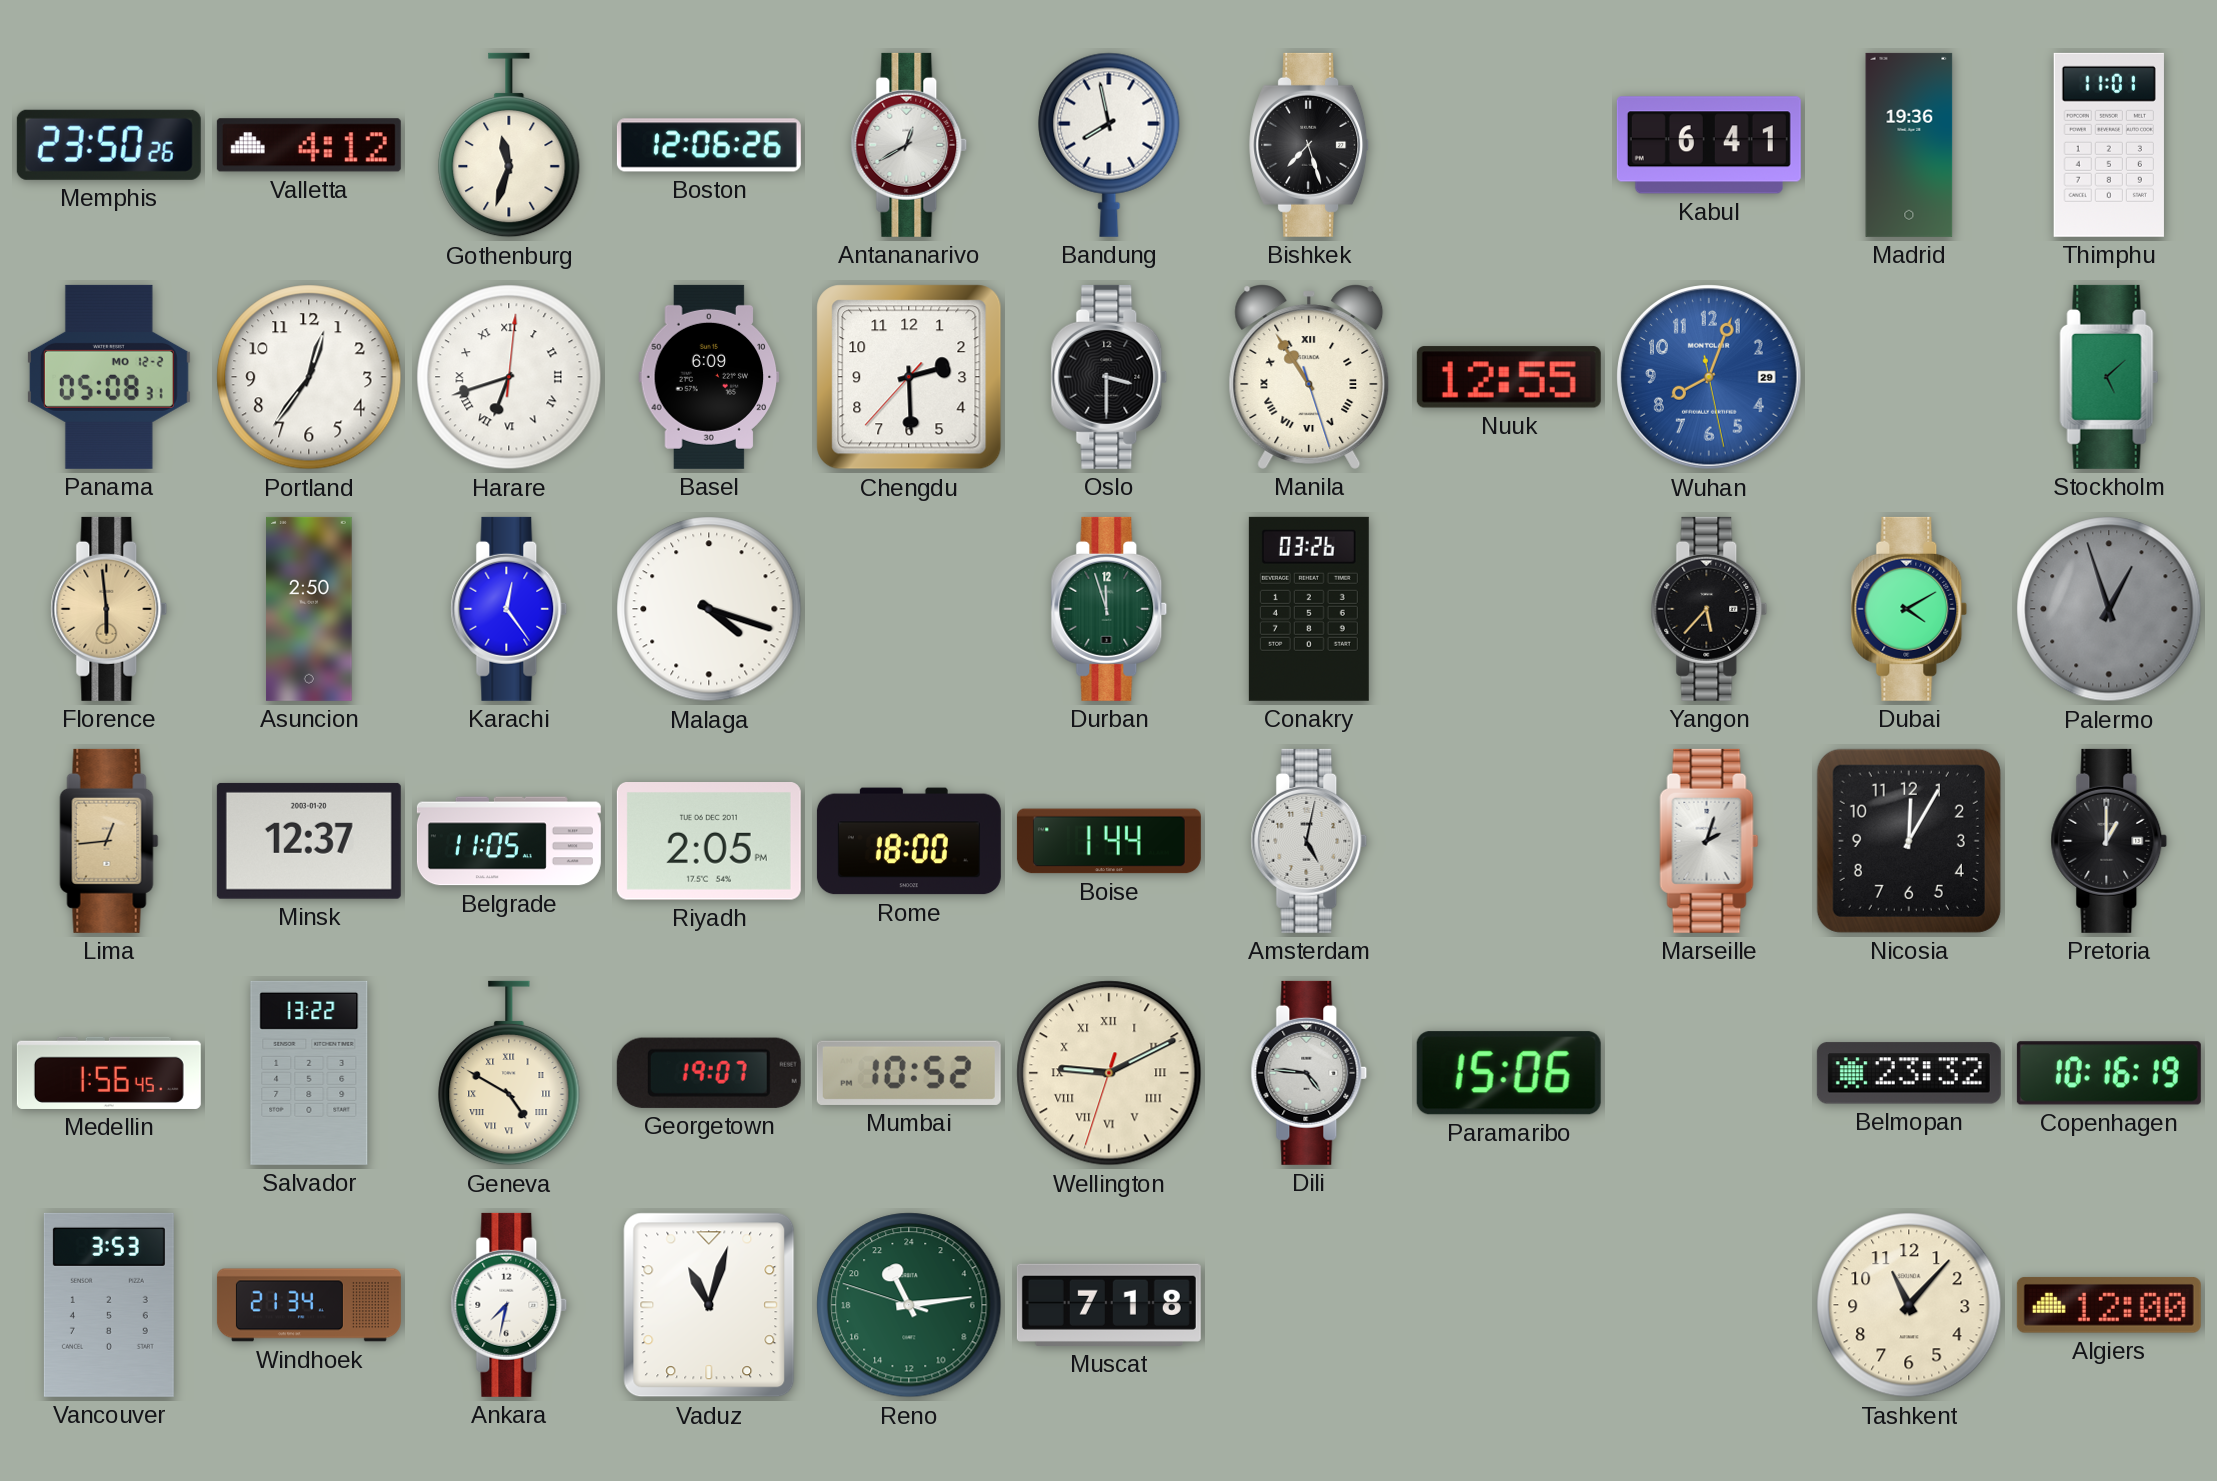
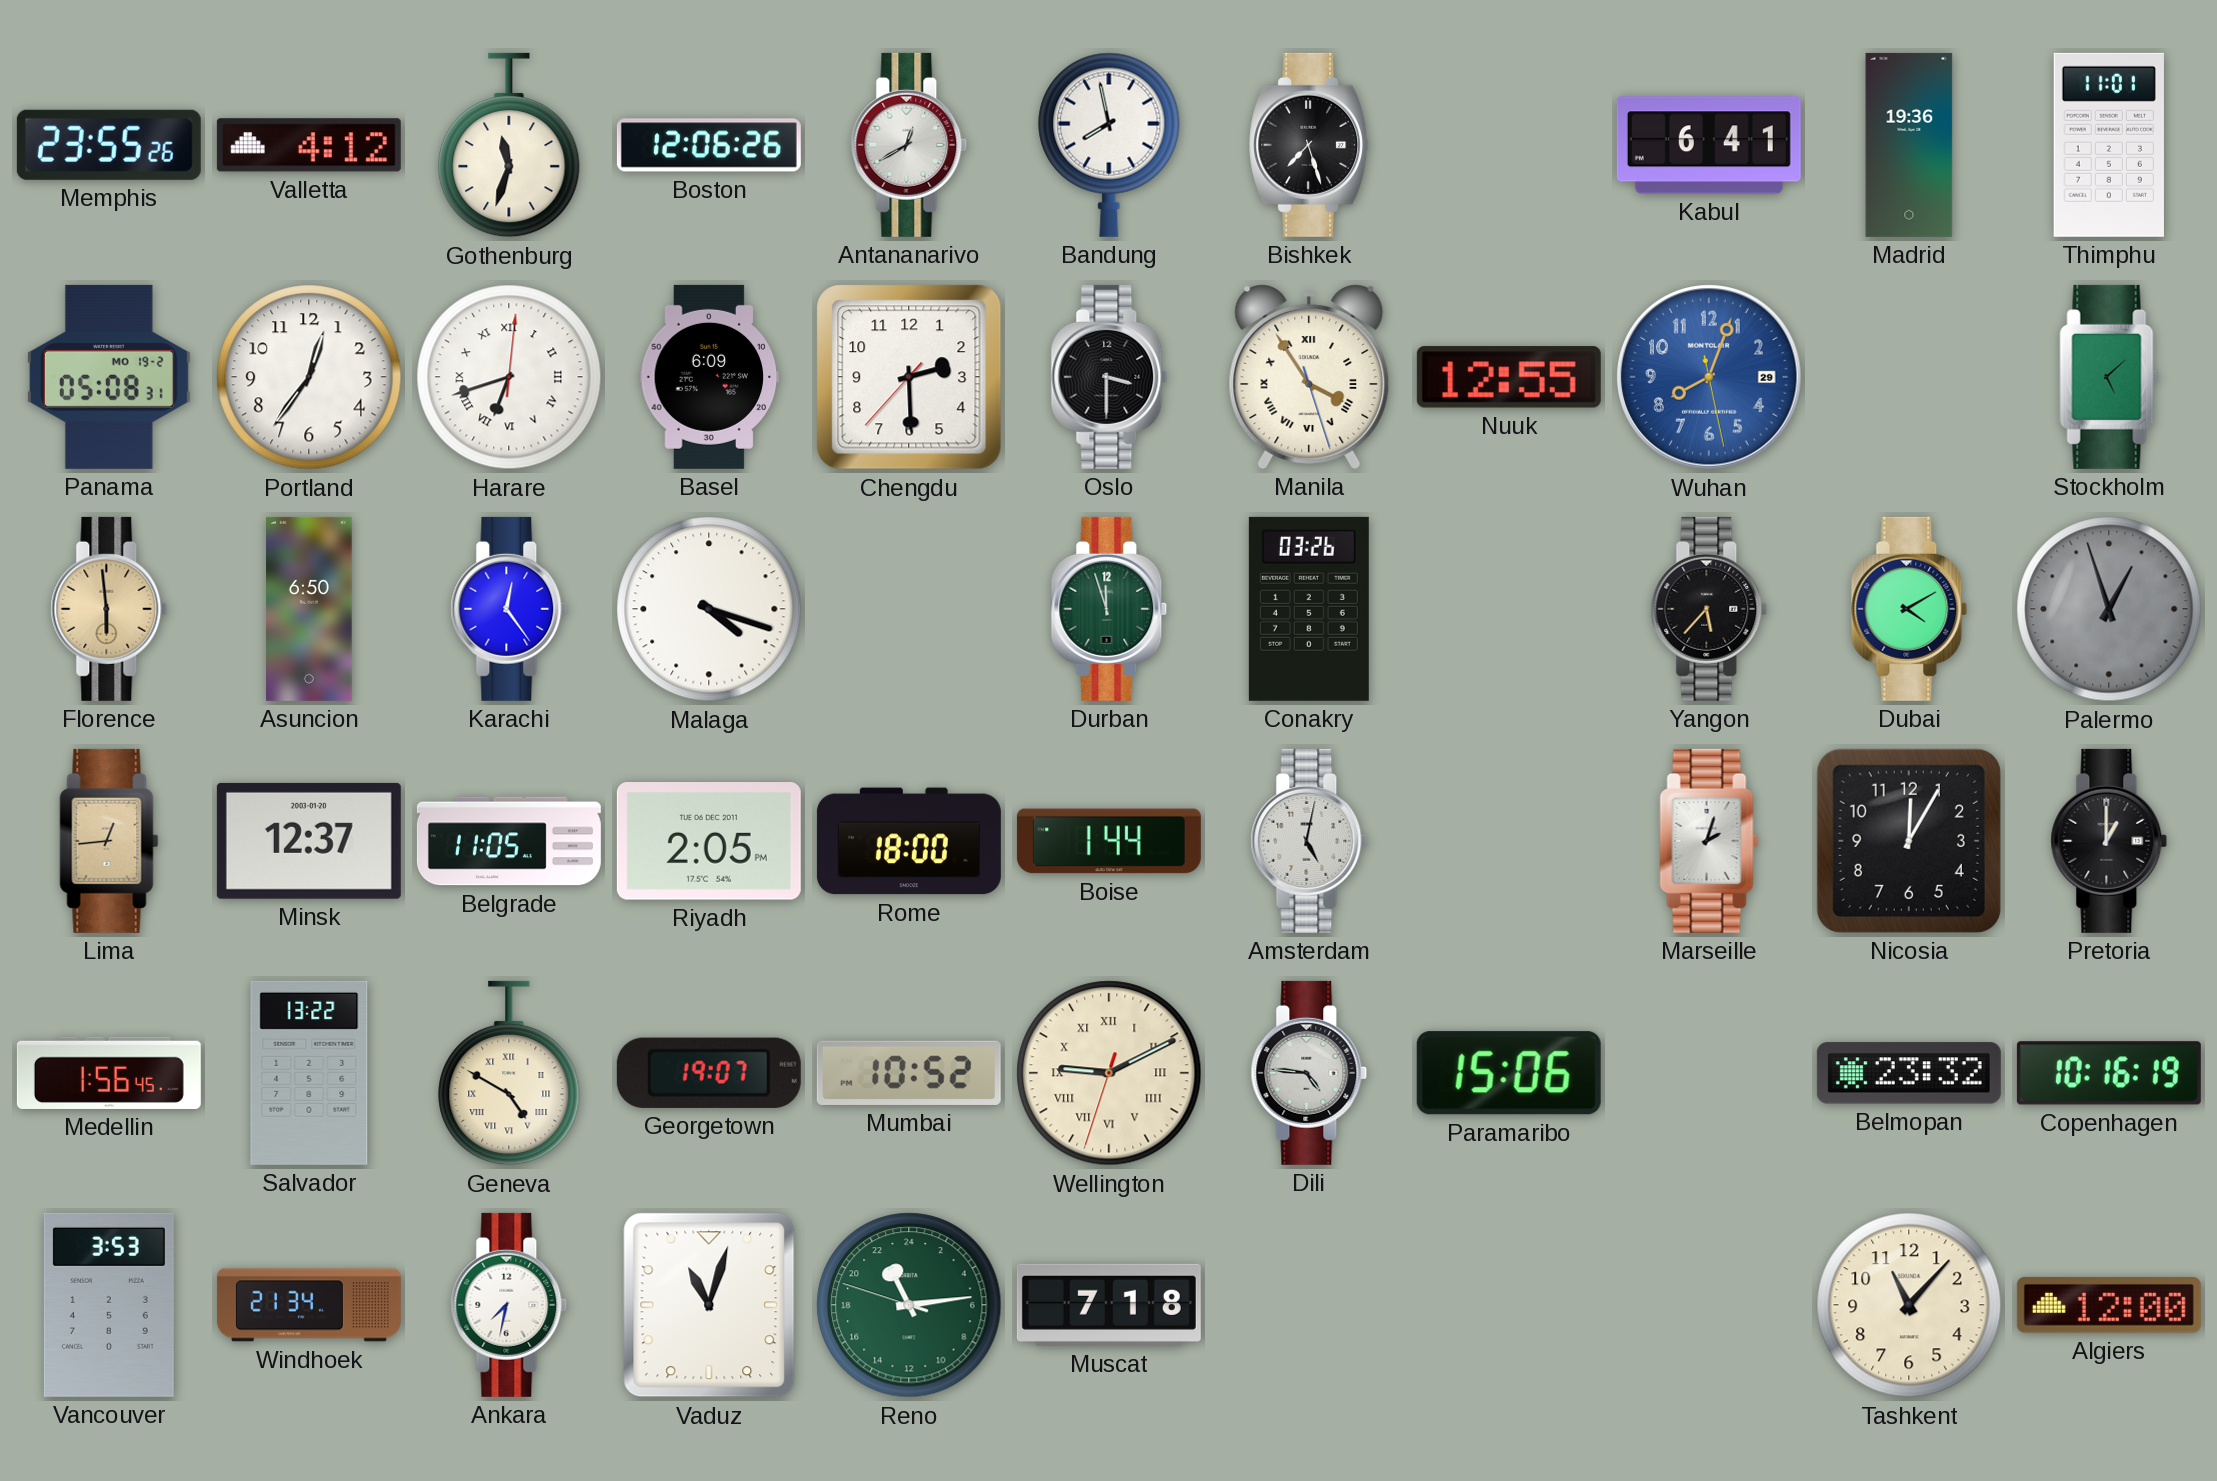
Memphis: 23:50 -> 23:55
Panama date: MO 12-2 -> MO 19-2
Manila: 10:54 -> 3:54
Asuncion: 2:50 -> 6:50
